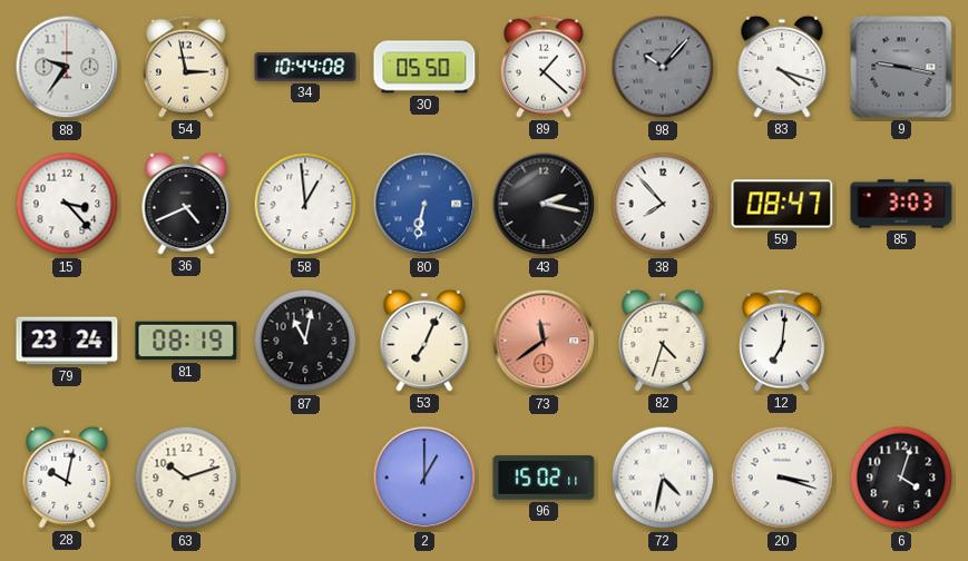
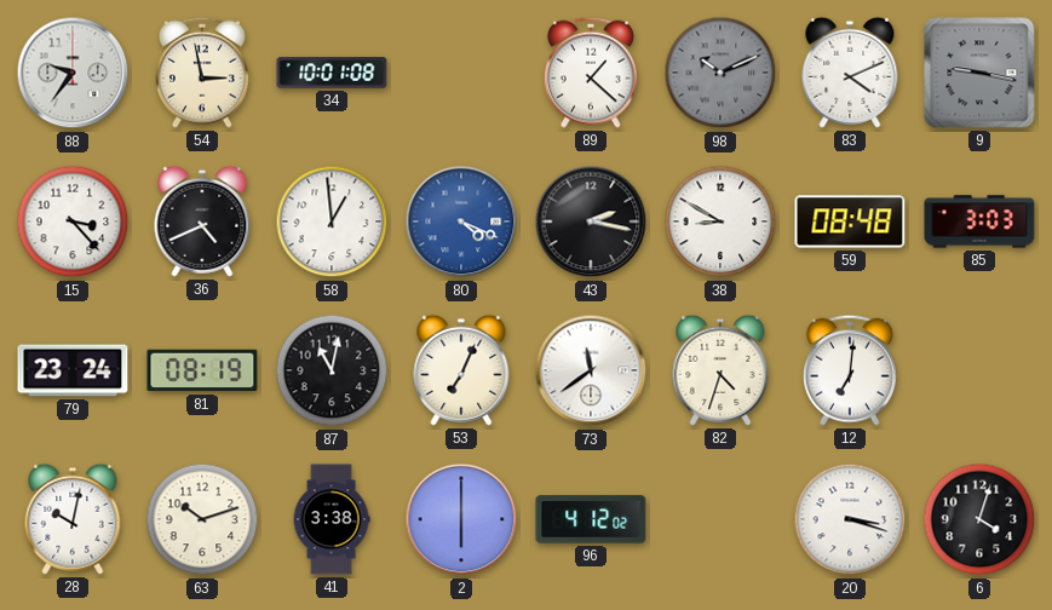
34: 10:44 -> 10:01
30: 05:50 -> none
98: 10:07 -> 10:11
83: 4:18 -> 4:11
80: 6:32 -> 4:19
38: 7:53 -> 8:50
59: 08:47 -> 08:48
73 dial: salmon -> white
41: none -> 3:38
2: 1:00 -> 6:00
96: 15:02 -> 4:12
72: 4:32 -> none
